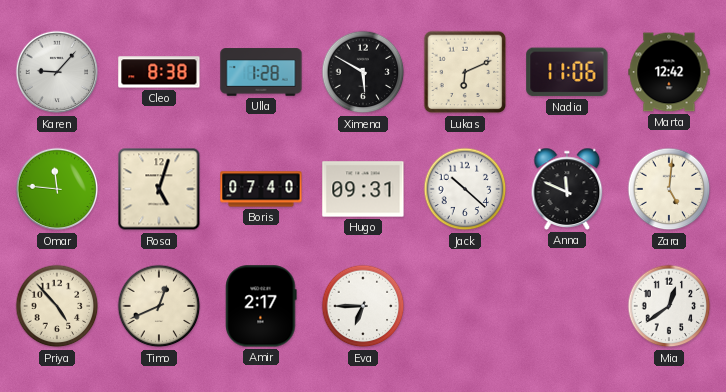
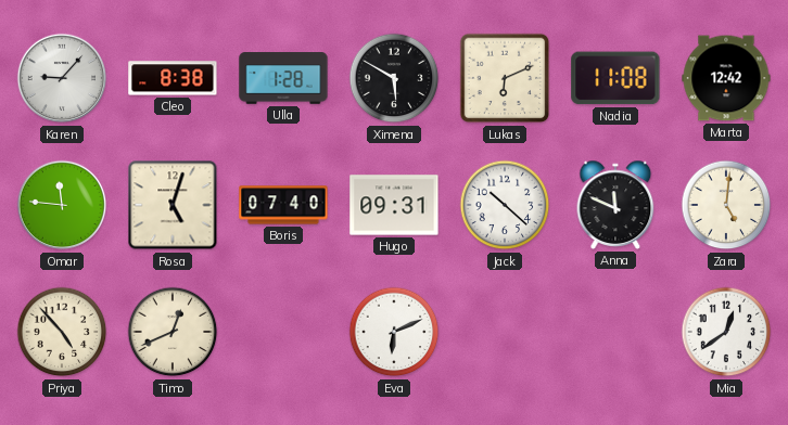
Nadia: 11:06 -> 11:08
Amir: 2:17 -> none
Eva: 6:45 -> 6:11
